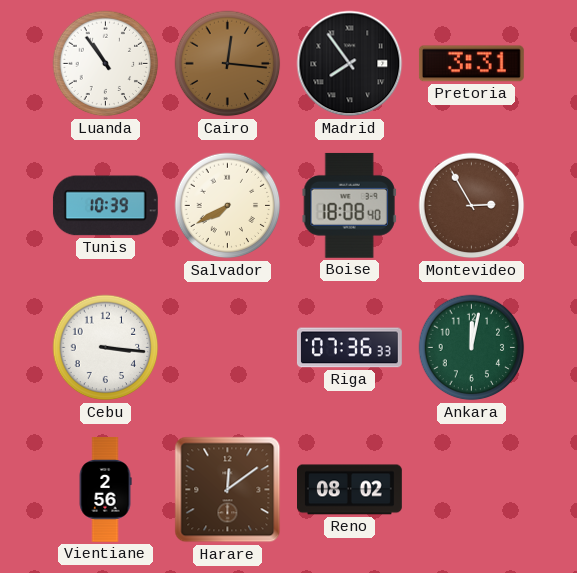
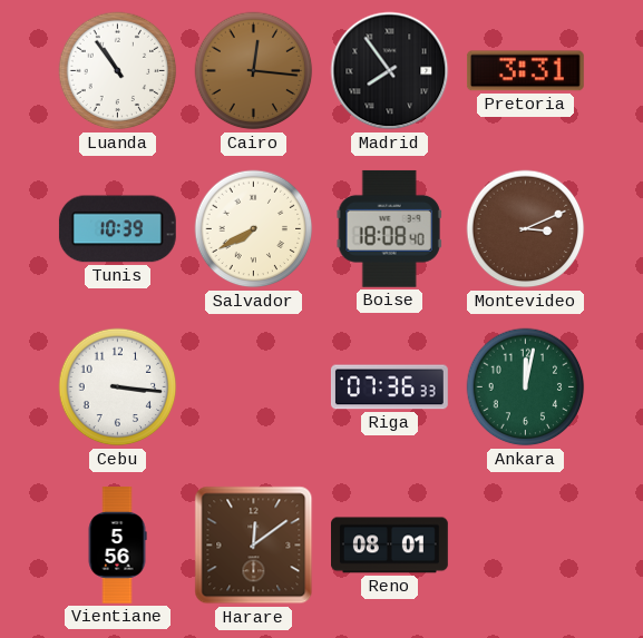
Montevideo: 2:55 -> 3:11
Vientiane: 2:56 -> 5:56
Reno: 08:02 -> 08:01
